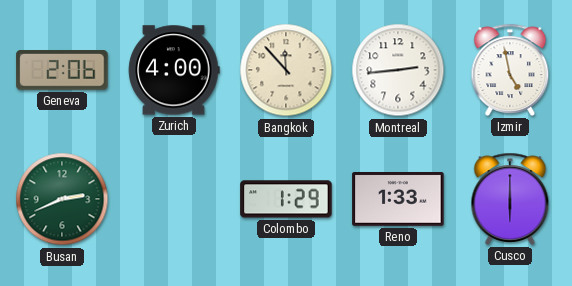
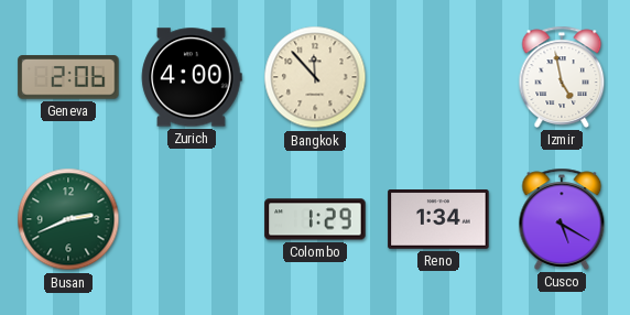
Montreal: 2:44 -> none
Reno: 1:33 -> 1:34
Cusco: 6:00 -> 5:20
